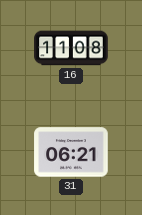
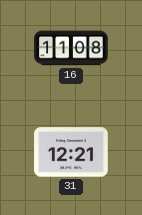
31: 06:21 -> 12:21
